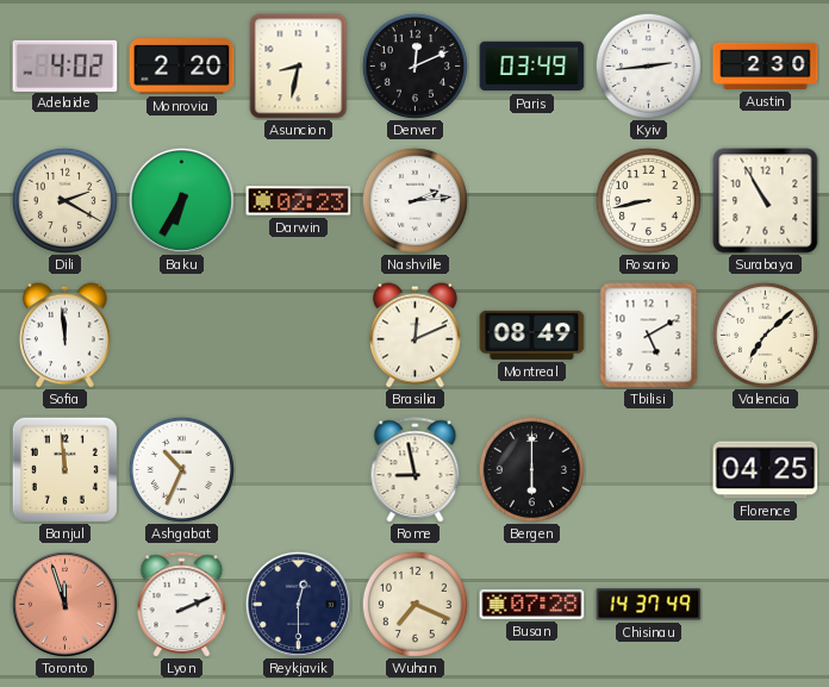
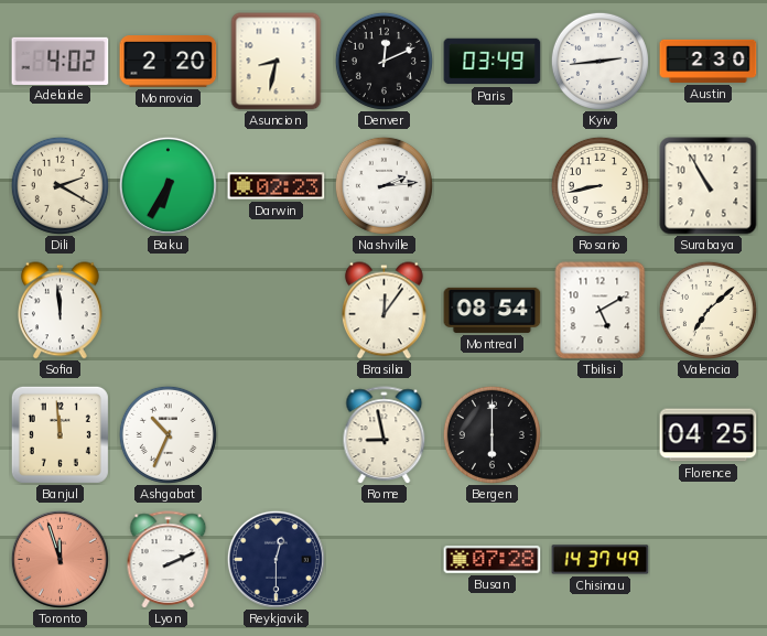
Brasilia: 12:11 -> 12:06
Montreal: 08:49 -> 08:54
Wuhan: 7:19 -> none
